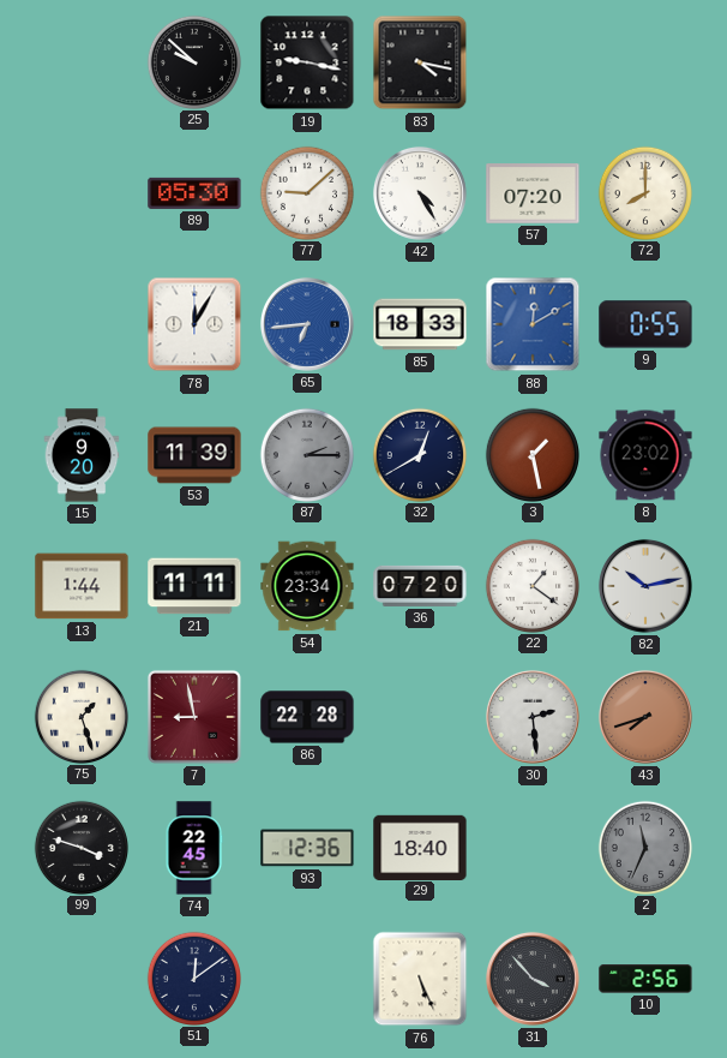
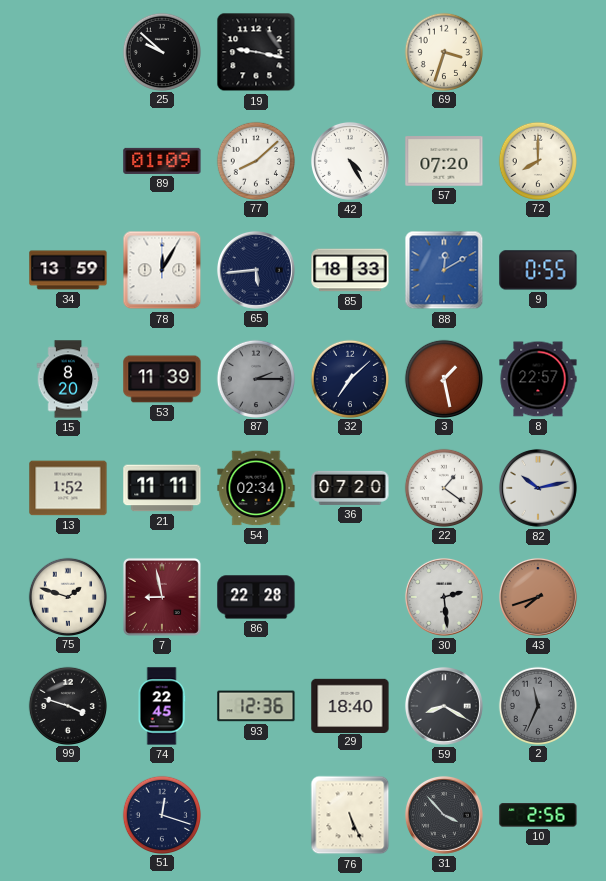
83: 4:17 -> none
69: none -> 3:33
89: 05:30 -> 01:09
77: 9:08 -> 8:08
34: none -> 13:59
65: 6:44 -> 5:44
65 dial: blue -> navy
15: 9:20 -> 8:20
32: 12:40 -> 7:08
8: 23:02 -> 22:57
13: 1:44 -> 1:52
54: 23:34 -> 02:34
75: 1:27 -> 1:48
59: none -> 8:20
51: 12:09 -> 12:18
